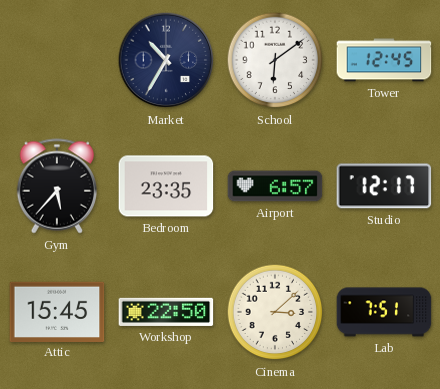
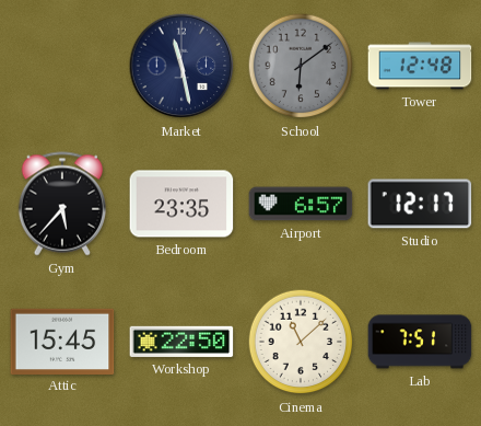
Market: 10:35 -> 11:28
School dial: white -> grey
Tower: 12:45 -> 12:48
Cinema: 3:08 -> 11:08
